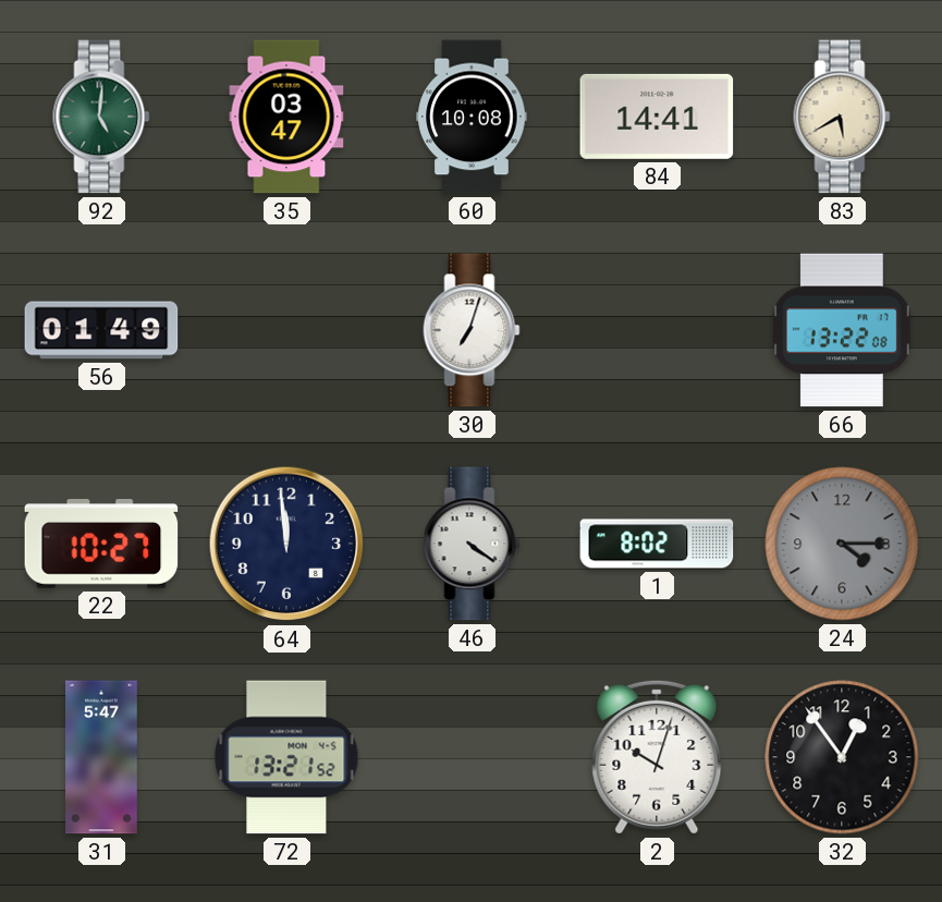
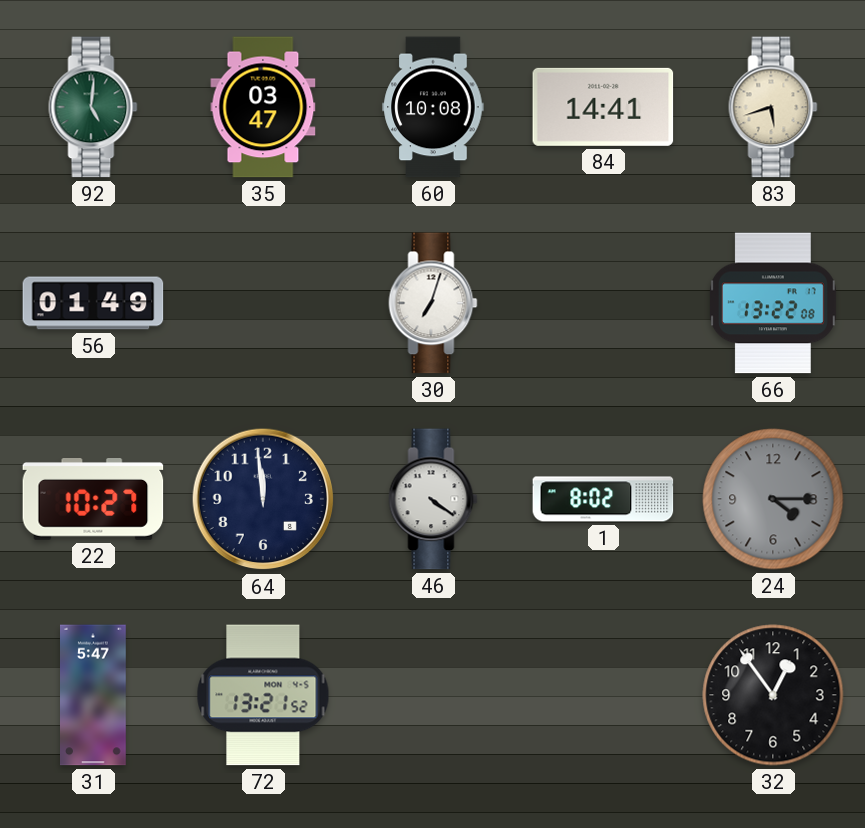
83: 5:40 -> 5:42
2: 10:03 -> none
